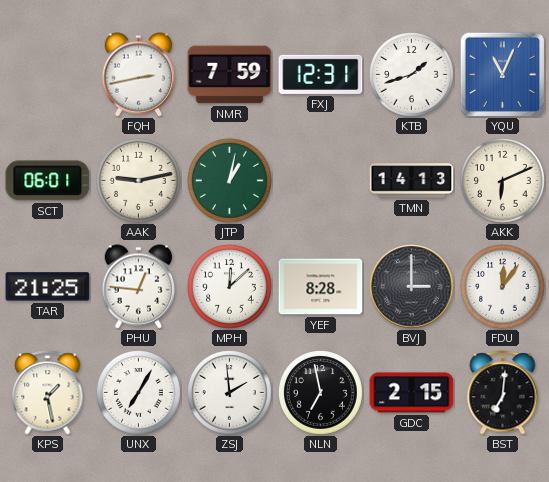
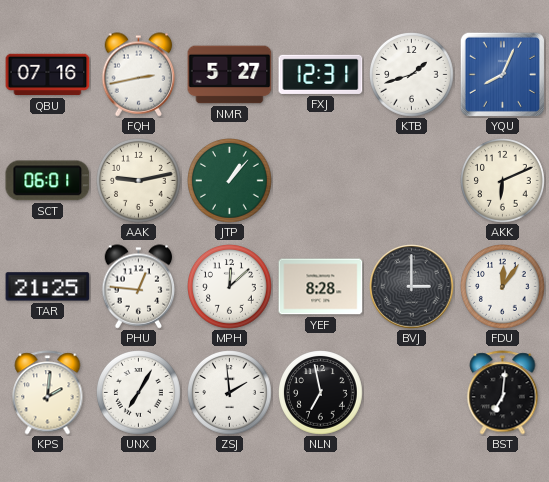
QBU: none -> 07:16
NMR: 7:59 -> 5:27
YQU: 11:04 -> 8:04
JTP: 1:02 -> 1:07
TMN: 14:13 -> none
KPS: 1:28 -> 2:01
GDC: 2:15 -> none
